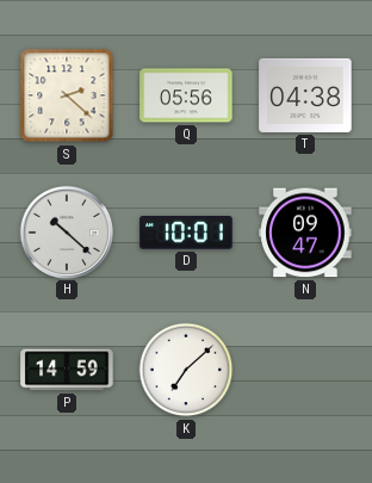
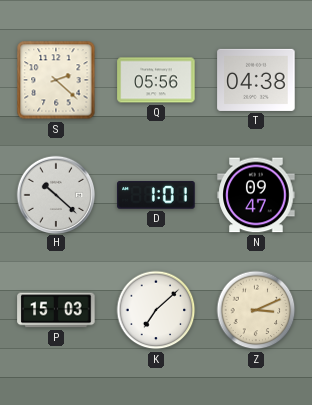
D: 10:01 -> 1:01
P: 14:59 -> 15:03
Z: none -> 3:11
